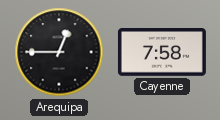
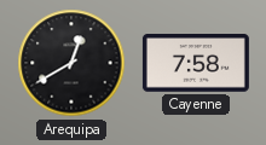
Arequipa: 12:45 -> 12:40
